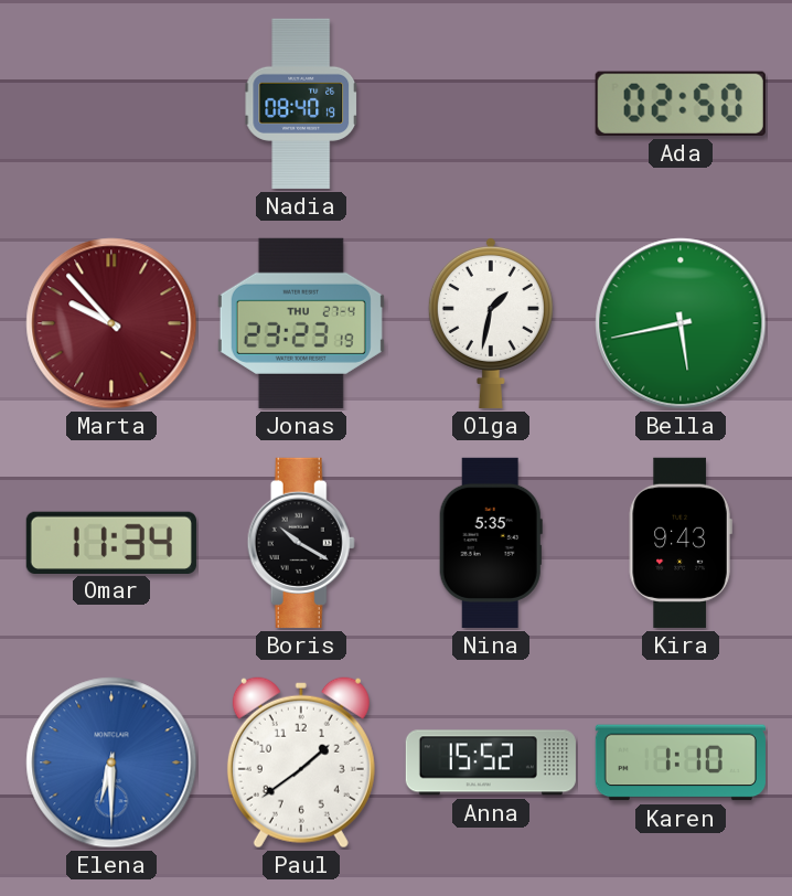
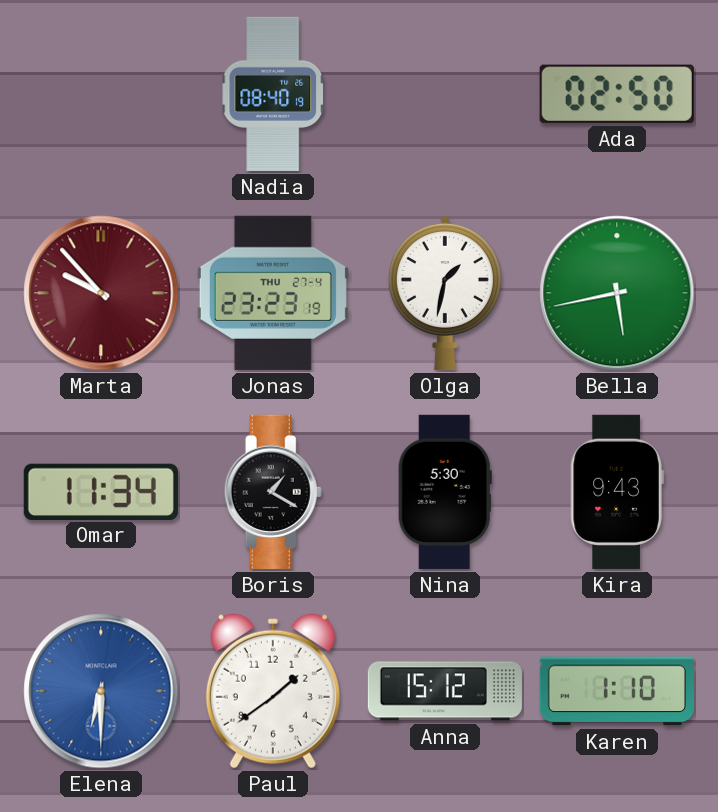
Boris: 10:20 -> 1:20
Nina: 5:35 -> 5:30
Anna: 15:52 -> 15:12
